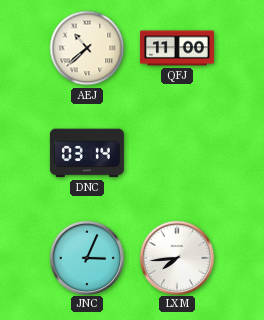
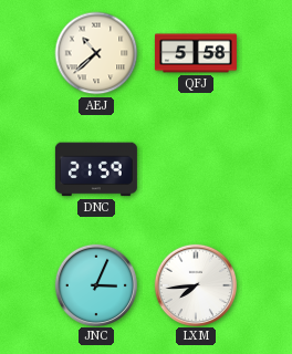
QFJ: 11:00 -> 5:58
DNC: 03:14 -> 21:59
